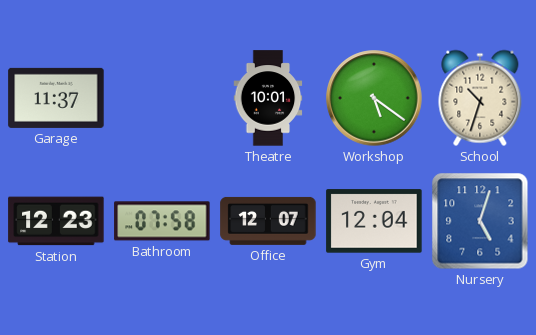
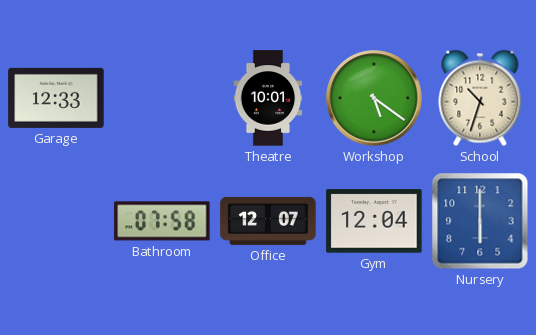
Garage: 11:37 -> 12:33
Station: 12:23 -> none
Nursery: 5:03 -> 6:00
